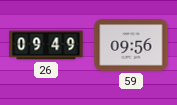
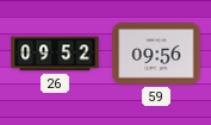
26: 09:49 -> 09:52
